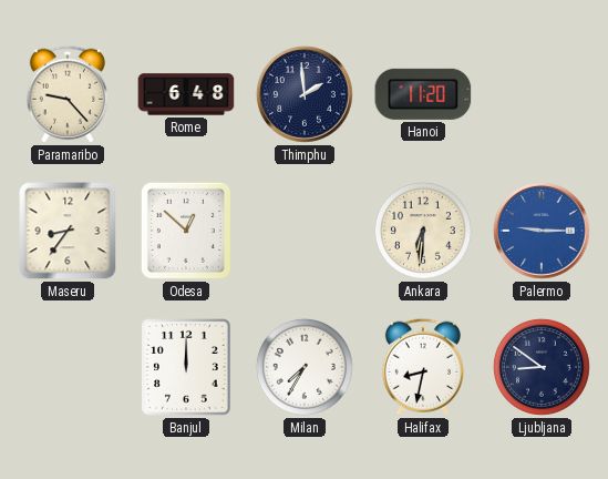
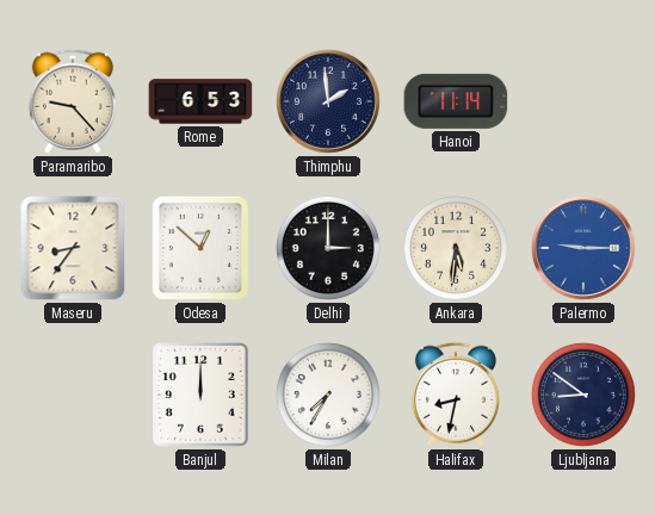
Rome: 6:48 -> 6:53
Hanoi: 11:20 -> 11:14
Delhi: none -> 3:00
Ankara: 6:31 -> 5:31
